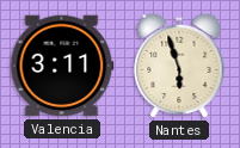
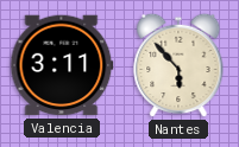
Nantes: 5:57 -> 5:53
